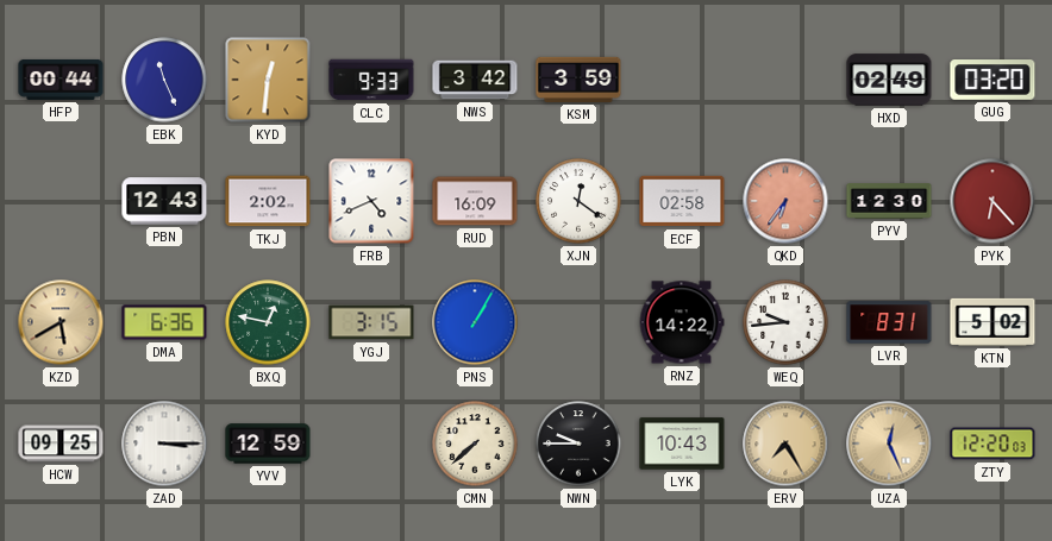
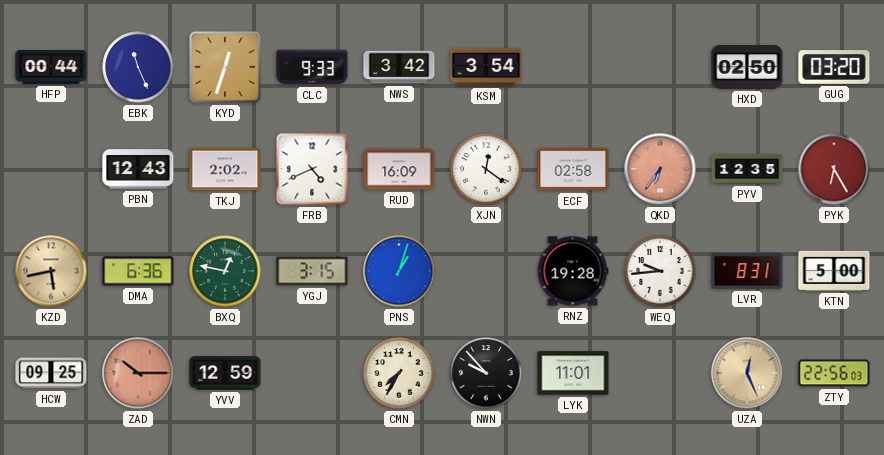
KYD: 12:31 -> 12:33
KSM: 3:59 -> 3:54
HXD: 02:49 -> 02:50
PYV: 12:30 -> 12:35
PYK: 6:23 -> 6:25
KZD: 5:40 -> 5:43
PNS: 1:05 -> 1:03
RNZ: 14:22 -> 19:28
KTN: 5:02 -> 5:00
ZAD: 3:15 -> 10:15
ZAD dial: white -> salmon
CMN: 7:38 -> 7:35
NWN: 9:45 -> 9:53
LYK: 10:43 -> 11:01
ERV: 7:25 -> none
ZTY: 12:20 -> 22:56
